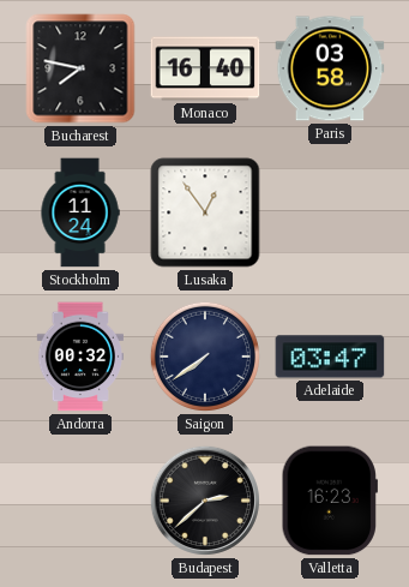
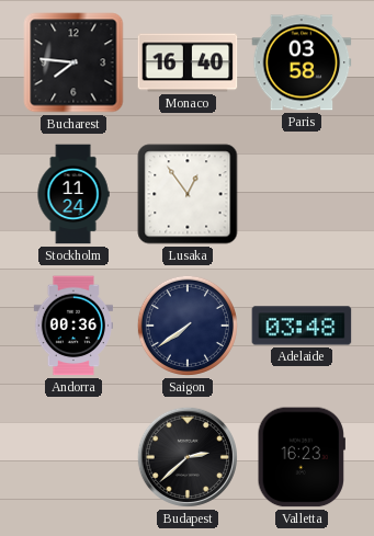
Bucharest: 7:47 -> 7:46
Andorra: 00:32 -> 00:36
Adelaide: 03:47 -> 03:48
